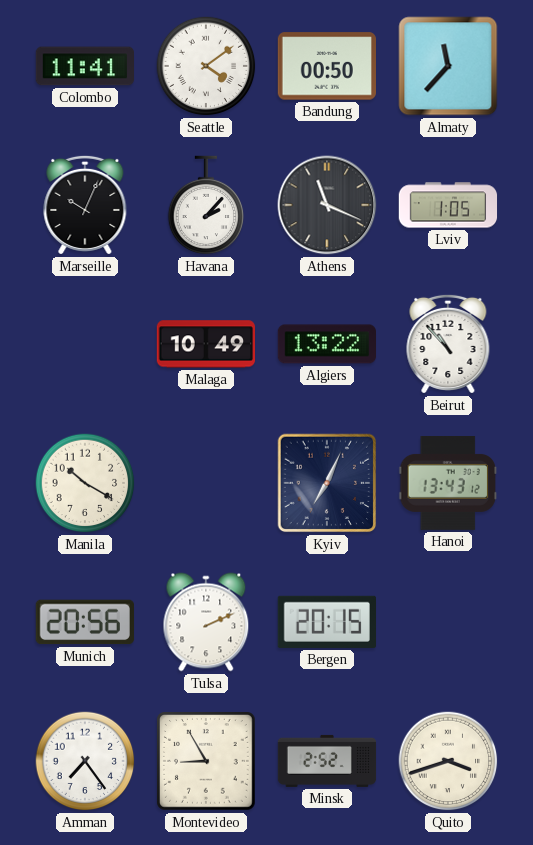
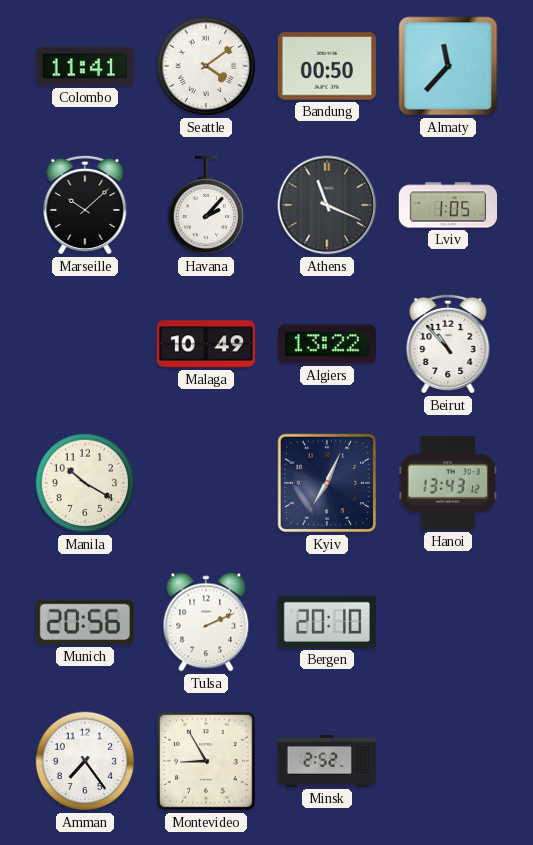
Marseille: 10:04 -> 10:08
Bergen: 20:15 -> 20:10
Quito: 3:42 -> none
